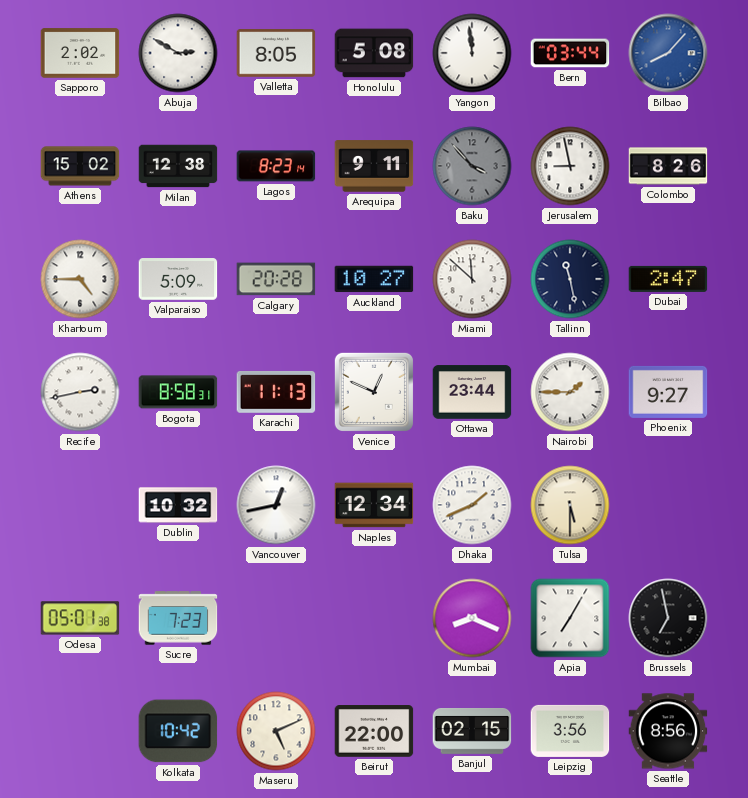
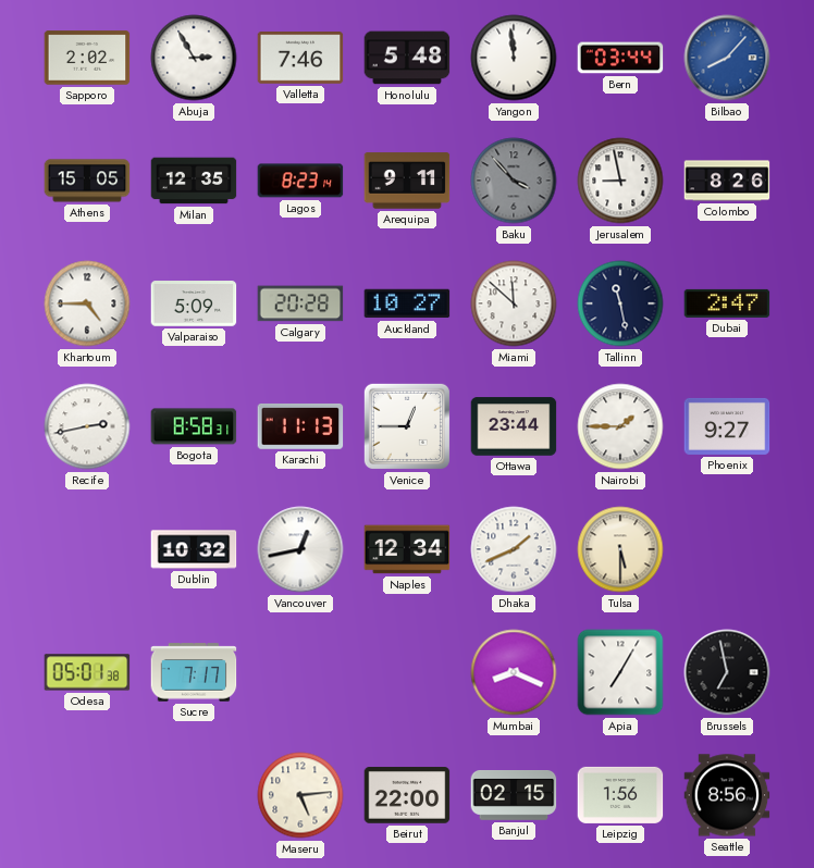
Abuja: 2:50 -> 2:55
Valletta: 8:05 -> 7:46
Honolulu: 5:08 -> 5:48
Athens: 15:02 -> 15:05
Milan: 12:38 -> 12:35
Venice: 12:49 -> 12:45
Sucre: 7:23 -> 7:17
Kolkata: 10:42 -> none
Maseru: 5:11 -> 5:14
Leipzig: 3:56 -> 1:56
